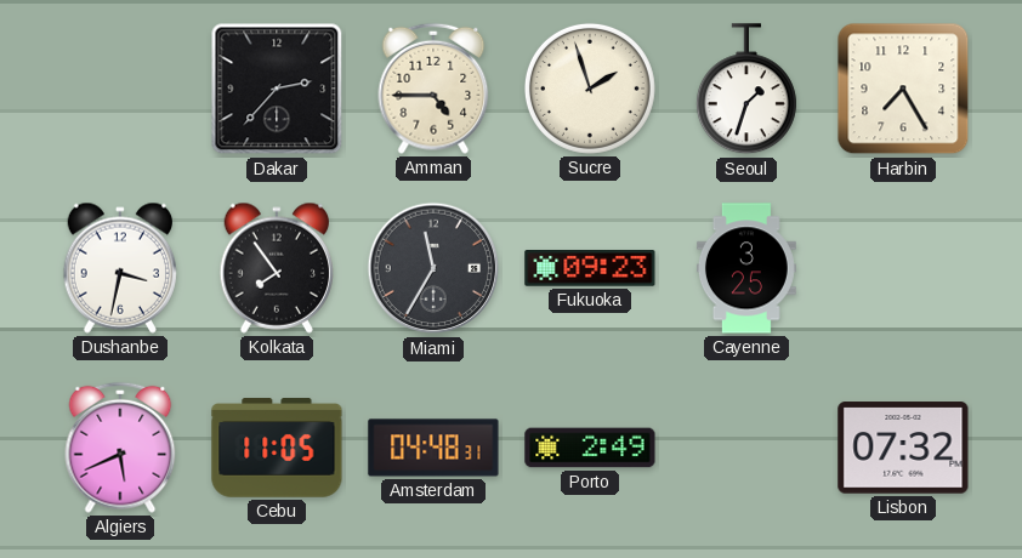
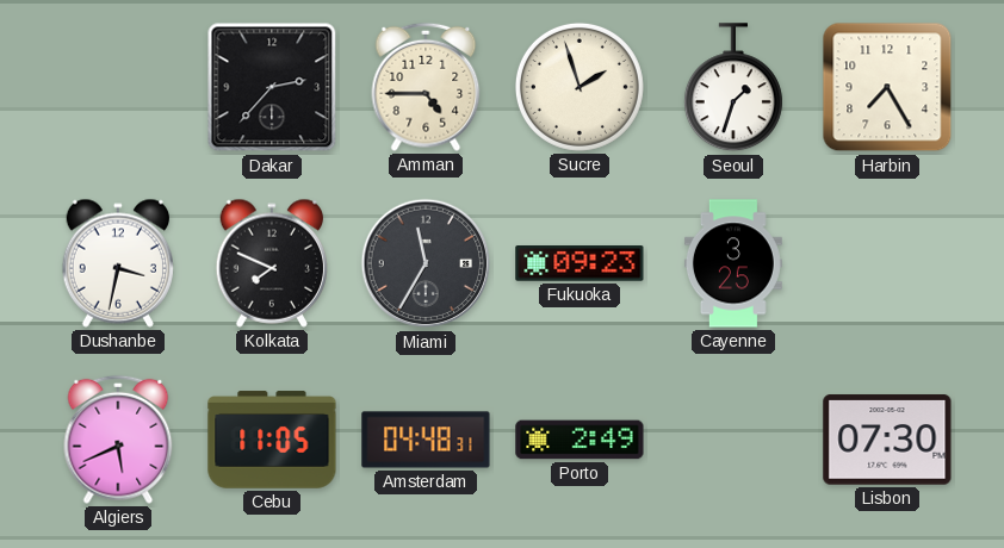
Kolkata: 7:54 -> 7:49
Lisbon: 07:32 -> 07:30
